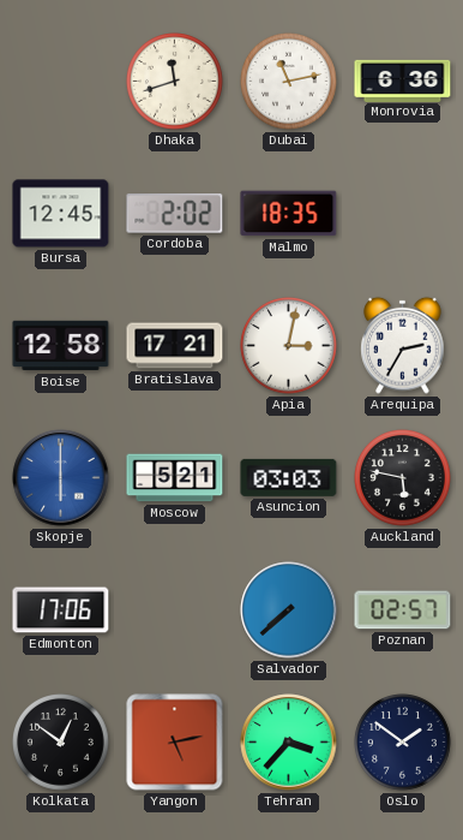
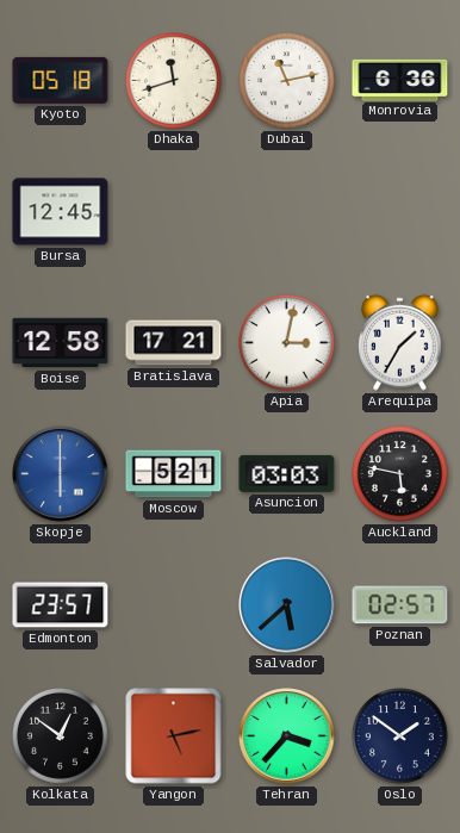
Kyoto: none -> 05:18
Cordoba: 2:02 -> none
Malmo: 18:35 -> none
Arequipa: 2:35 -> 1:35
Edmonton: 17:06 -> 23:57
Salvador: 7:38 -> 5:38
